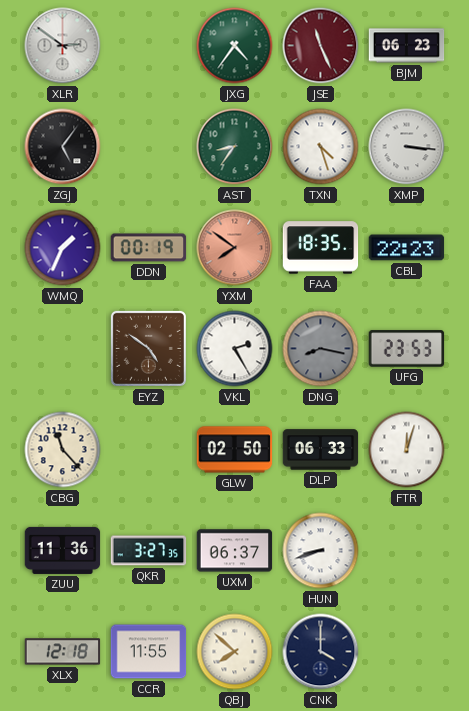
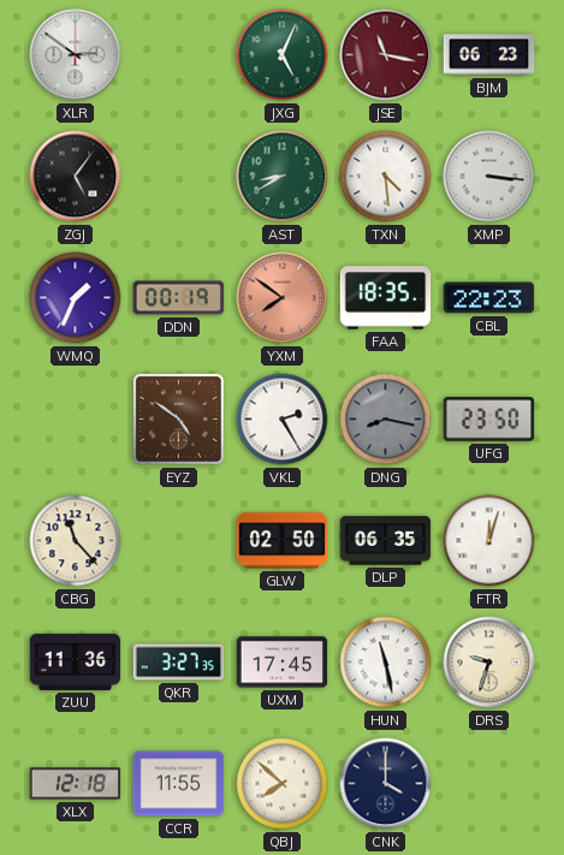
JXG: 4:36 -> 5:04
JSE: 11:26 -> 11:17
AST: 8:36 -> 8:40
TXN: 4:27 -> 4:29
UFG: 23:53 -> 23:50
DLP: 06:33 -> 06:35
UXM: 06:37 -> 17:45
HUN: 8:42 -> 11:28
DRS: none -> 9:33
